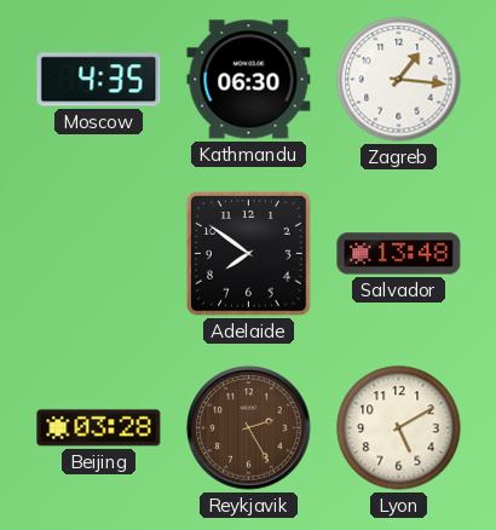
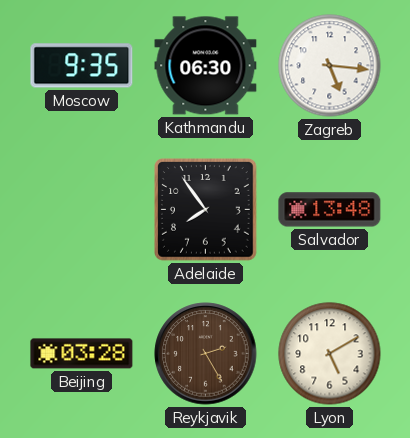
Moscow: 4:35 -> 9:35
Zagreb: 1:16 -> 5:16
Adelaide: 7:51 -> 7:54
